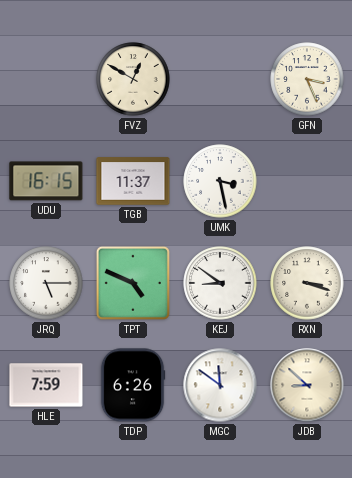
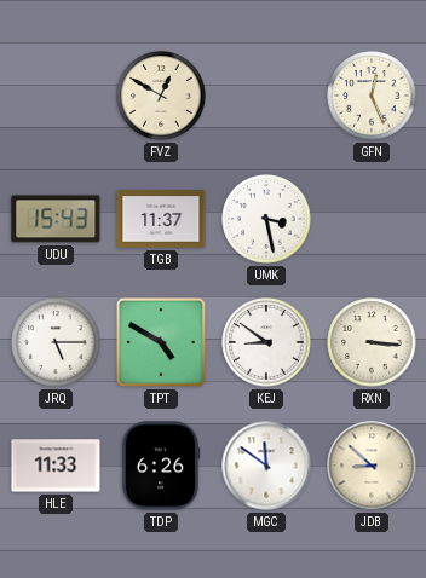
GFN: 3:26 -> 12:26
UDU: 16:15 -> 15:43
TPT: 4:49 -> 4:50
RXN: 3:18 -> 3:16
HLE: 7:59 -> 11:33
